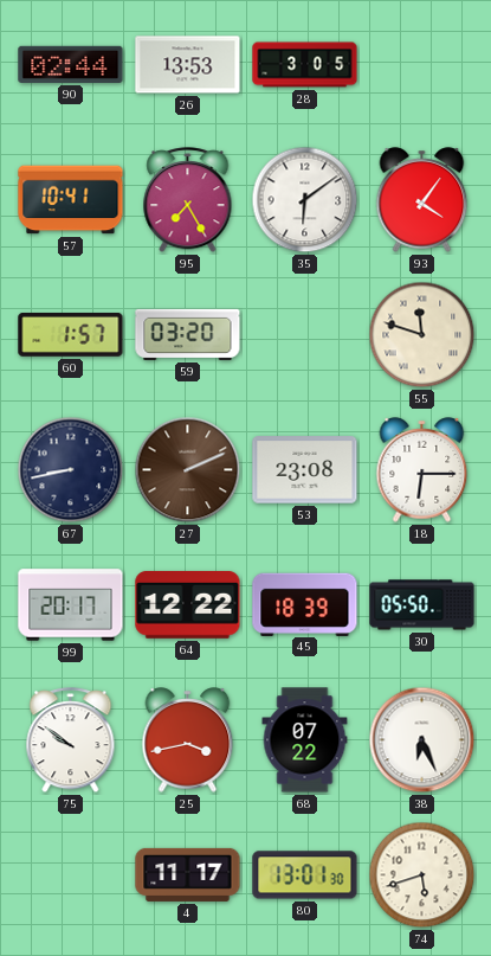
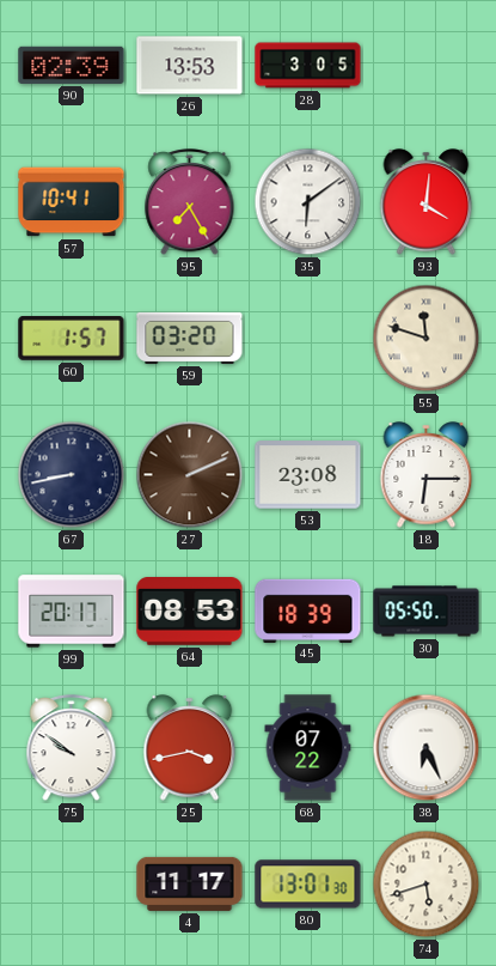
90: 02:44 -> 02:39
93: 4:06 -> 4:01
64: 12:22 -> 08:53
